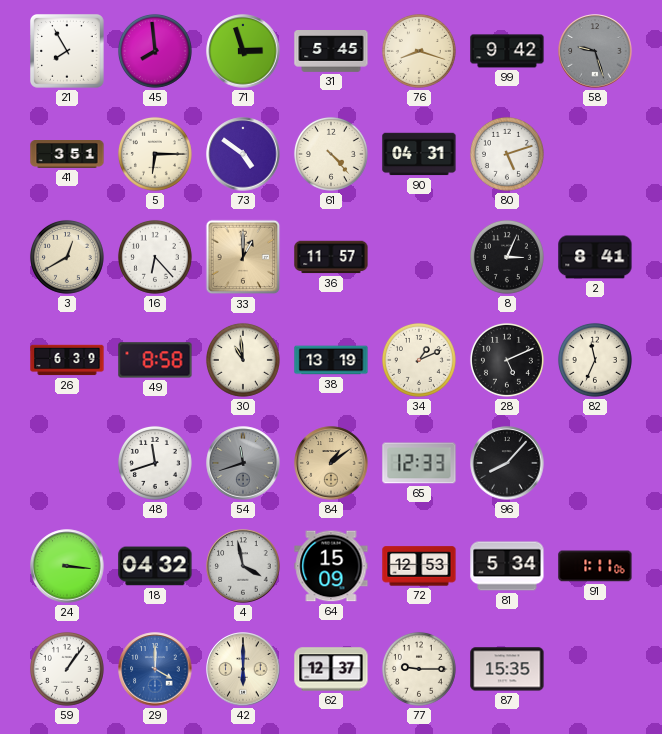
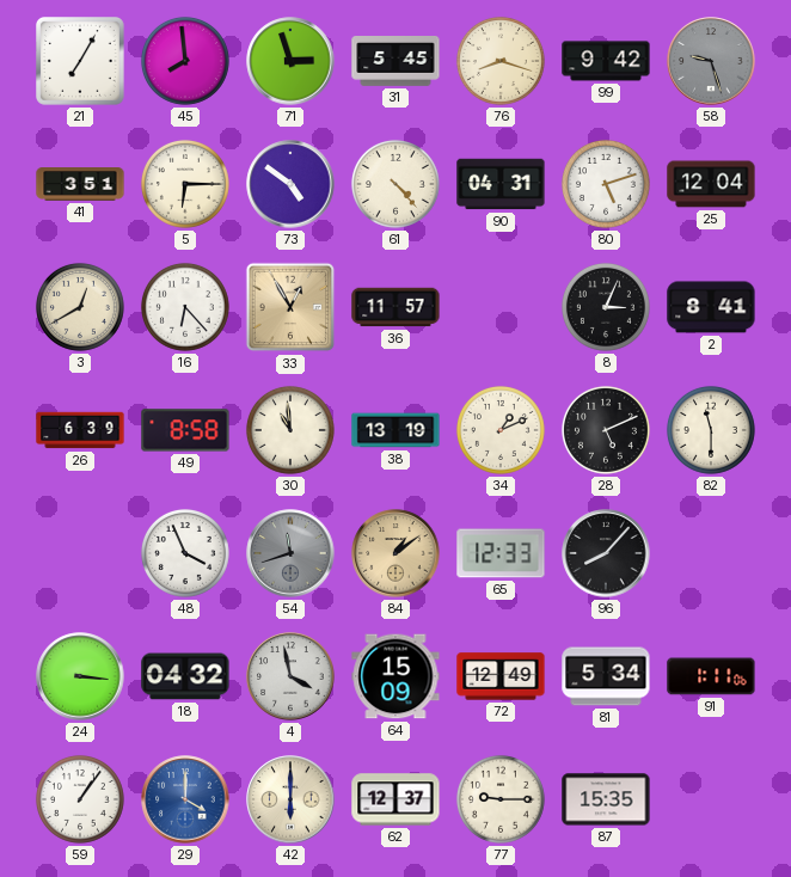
21: 7:55 -> 7:05
25: none -> 12:04
33: 1:00 -> 12:55
82: 11:34 -> 11:30
48: 11:42 -> 3:56
72: 12:53 -> 12:49
